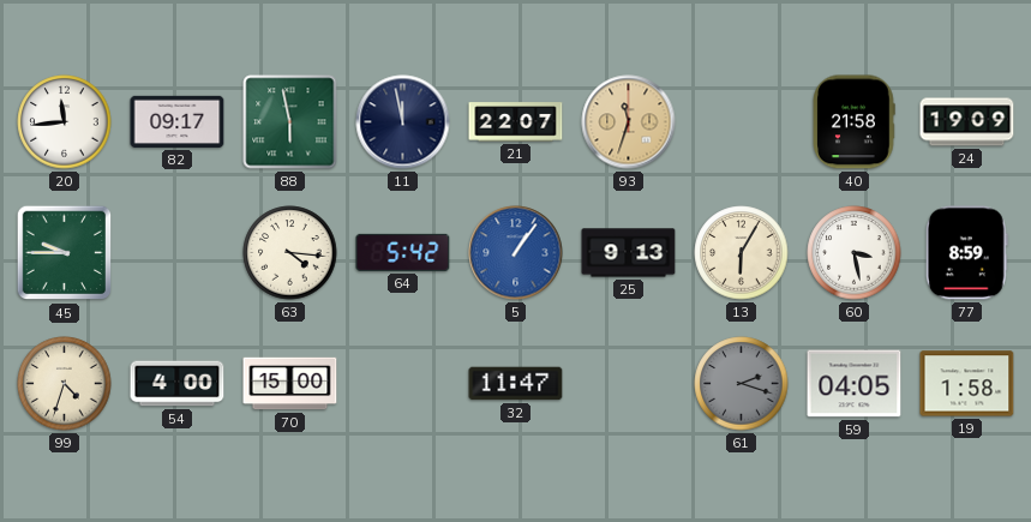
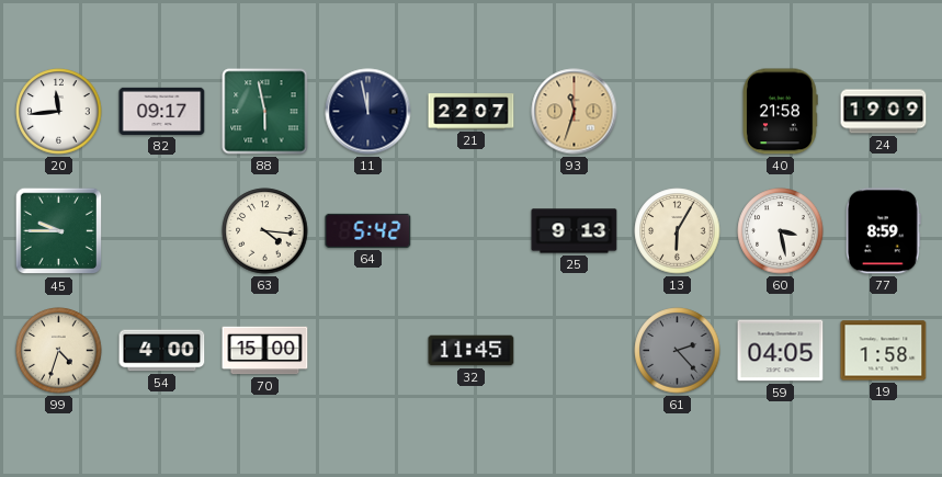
5: 1:06 -> none
32: 11:47 -> 11:45
61: 2:18 -> 2:23
